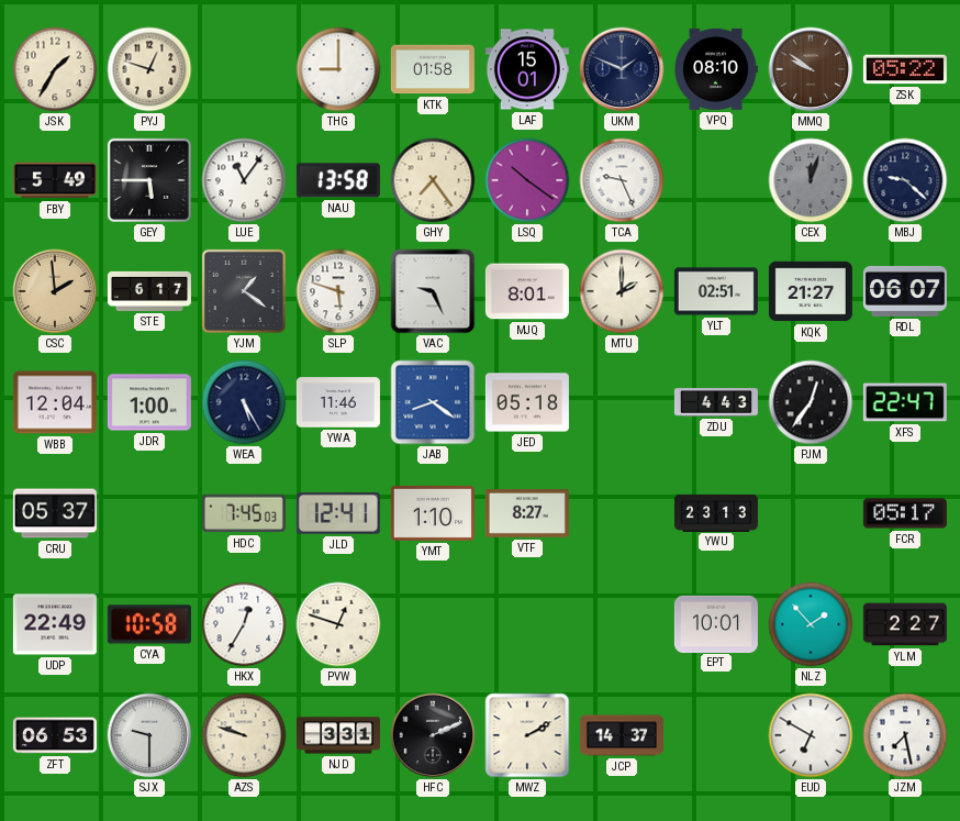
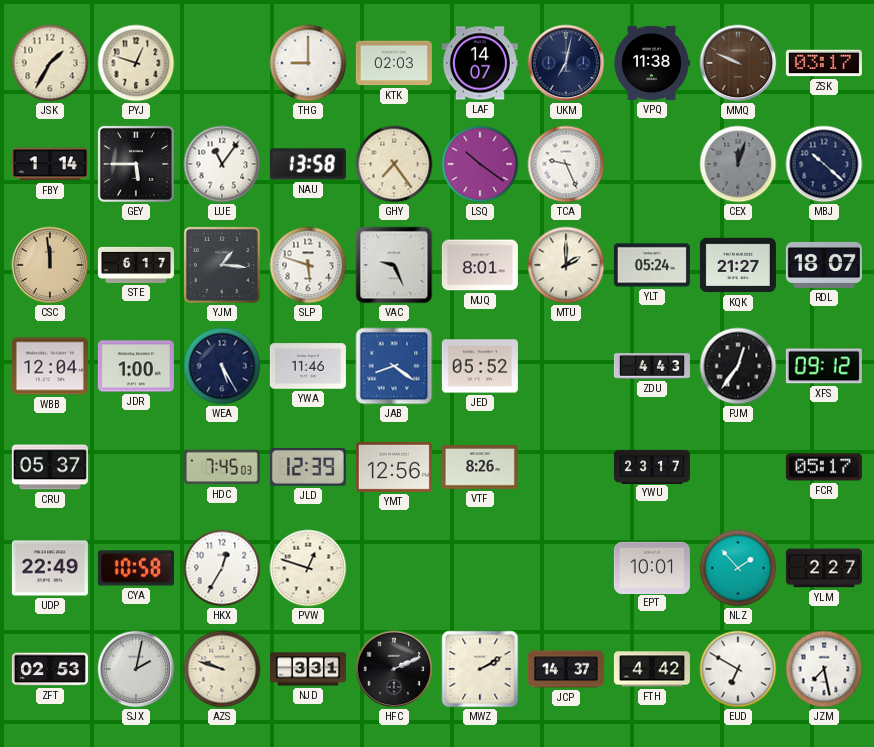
KTK: 01:58 -> 02:03
LAF: 15:01 -> 14:07
UKM: 1:49 -> 7:02
VPQ: 08:10 -> 11:38
MMQ: 9:51 -> 9:49
ZSK: 05:22 -> 03:17
FBY: 5:49 -> 1:14
MBJ: 9:22 -> 10:22
CSC: 1:59 -> 11:59
YJM: 1:21 -> 1:16
YLT: 02:51 -> 05:24
RDL: 06:07 -> 18:07
JED: 05:18 -> 05:52
XFS: 22:47 -> 09:12
JLD: 12:41 -> 12:39
YMT: 1:10 -> 12:56
VTF: 8:27 -> 8:26
YWU: 23:13 -> 23:17
ZFT: 06:53 -> 02:53
SJX: 9:30 -> 2:02
FTH: none -> 4:42
